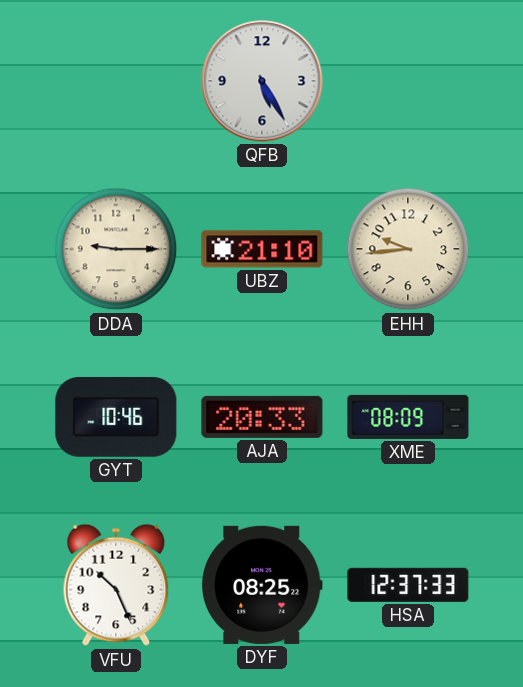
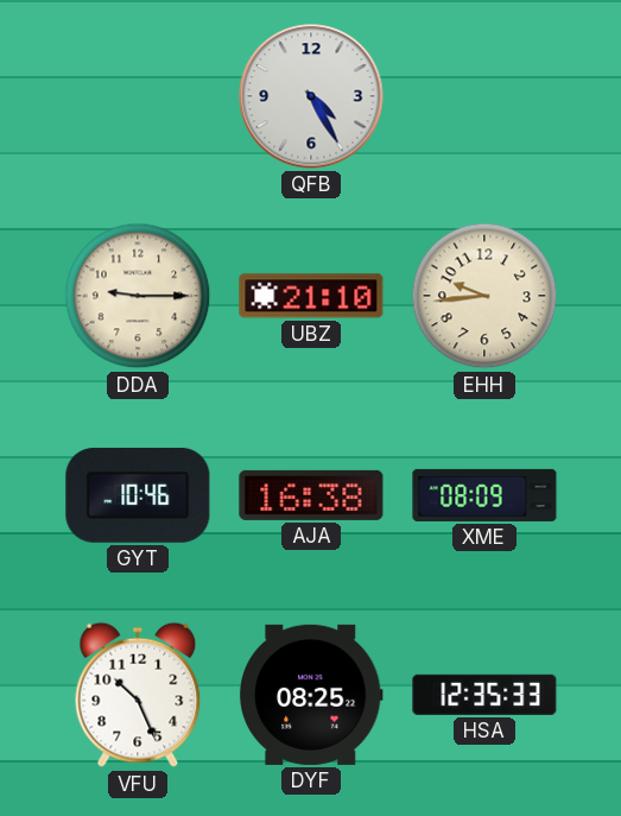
QFB: 5:25 -> 4:25
AJA: 20:33 -> 16:38
HSA: 12:37 -> 12:35
